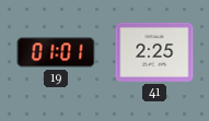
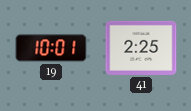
19: 01:01 -> 10:01
